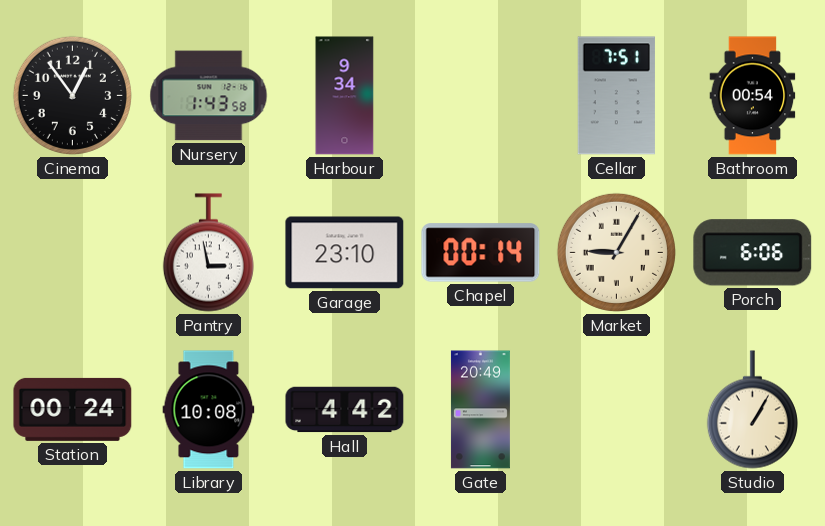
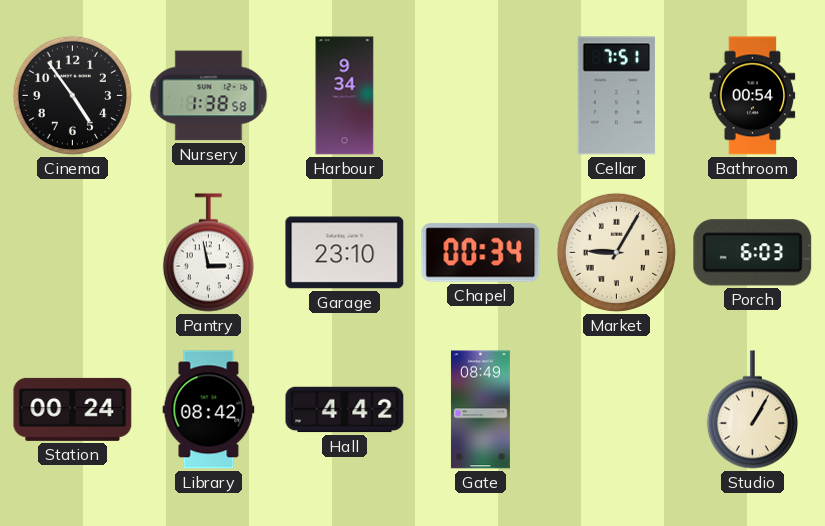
Cinema: 12:54 -> 4:54
Nursery: 1:43 -> 1:38
Chapel: 00:14 -> 00:34
Porch: 6:06 -> 6:03
Library: 10:08 -> 08:42
Gate: 20:49 -> 08:49
